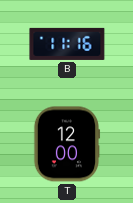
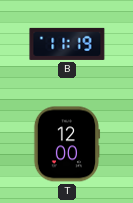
B: 11:16 -> 11:19
